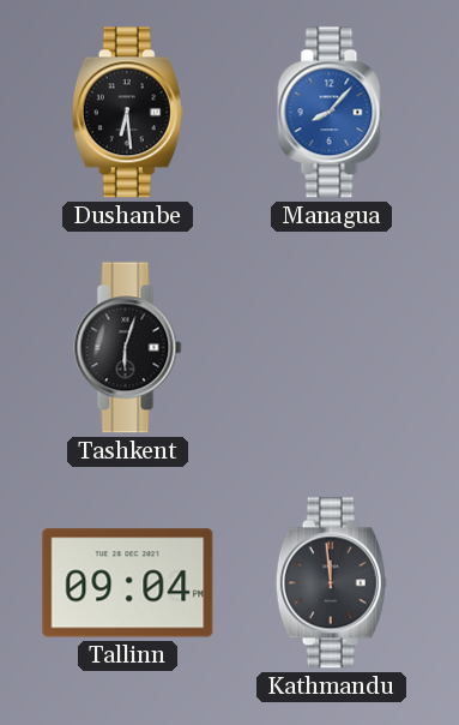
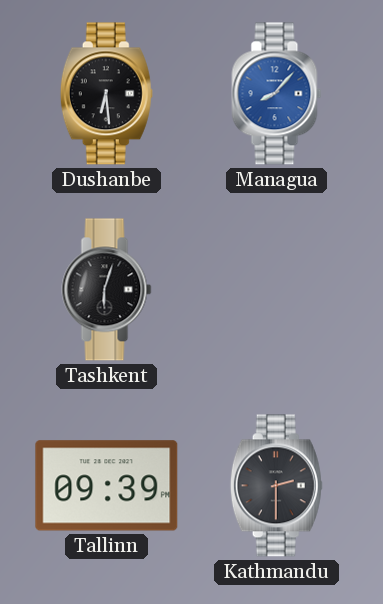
Tallinn: 09:04 -> 09:39
Kathmandu: 11:59 -> 2:30
